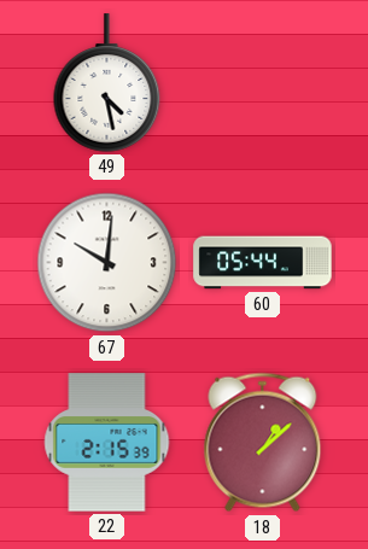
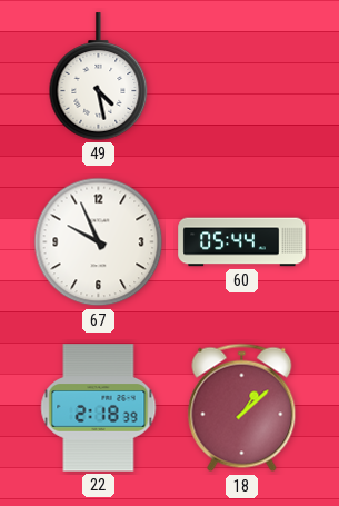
67: 10:01 -> 9:56
22: 2:15 -> 2:18
